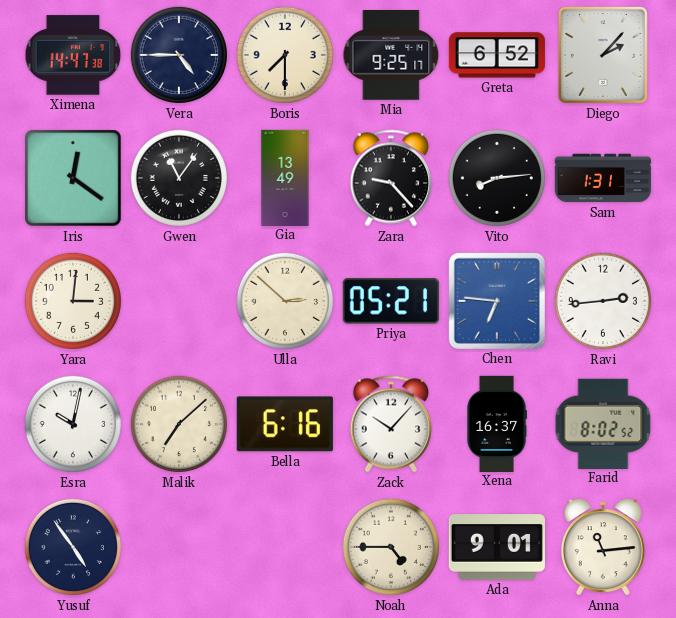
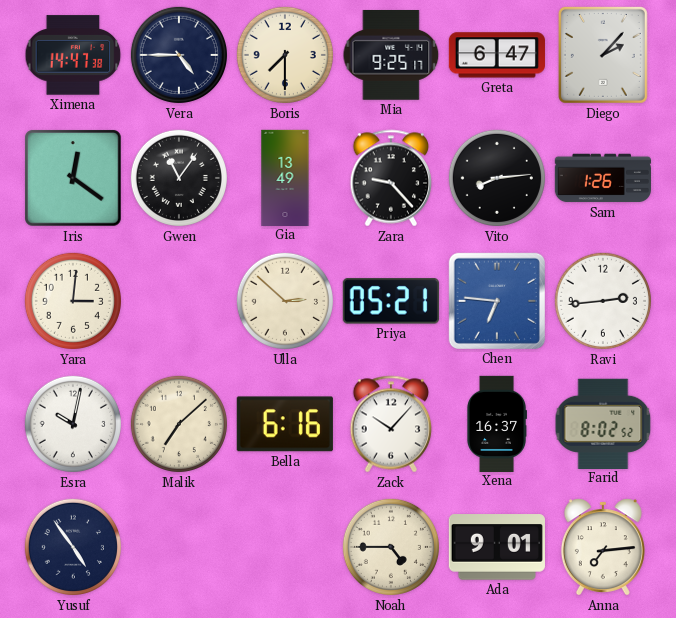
Greta: 6:52 -> 6:47
Sam: 1:31 -> 1:26
Anna: 11:14 -> 7:14
